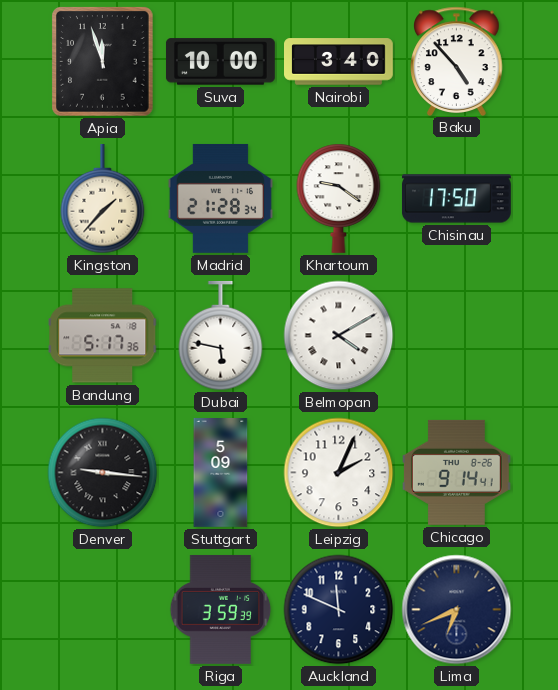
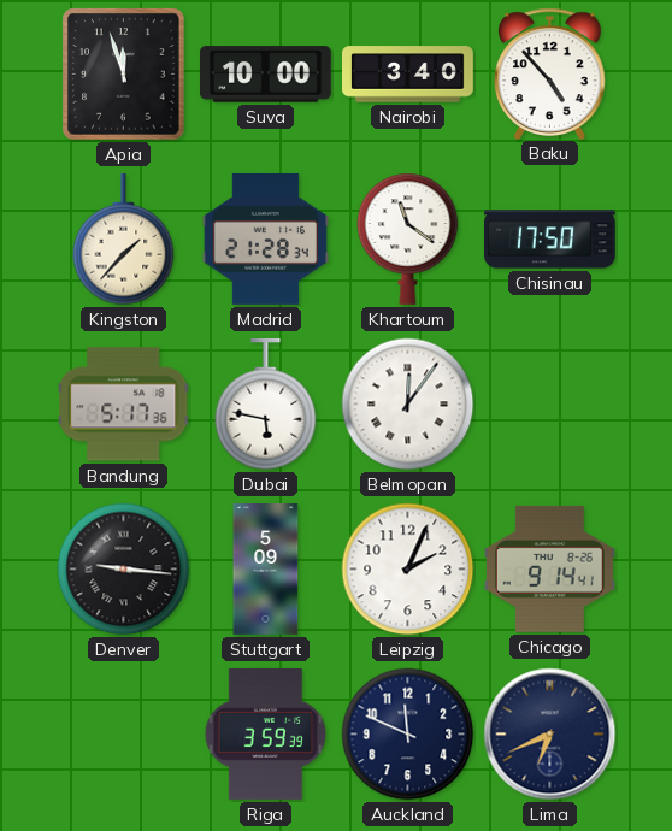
Khartoum: 9:21 -> 11:21
Belmopan: 4:10 -> 12:06
